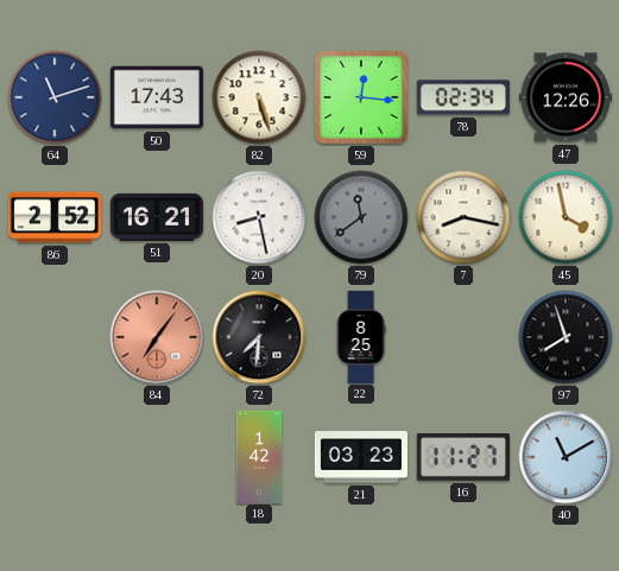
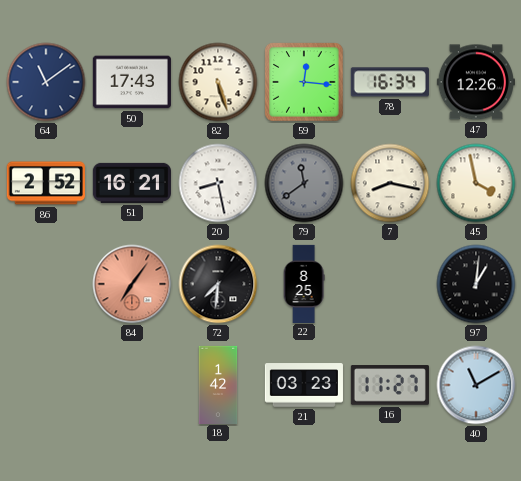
64: 11:12 -> 11:09
78: 02:34 -> 16:34
97: 7:57 -> 1:01
